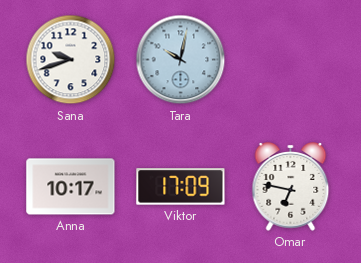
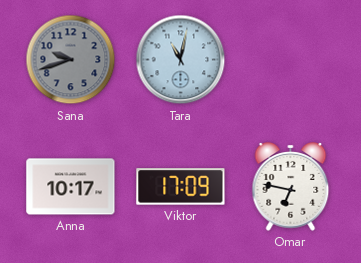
Sana dial: white -> grey
Tara: 10:02 -> 11:02
